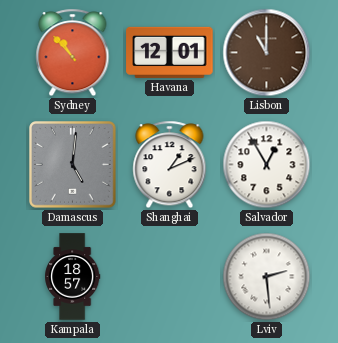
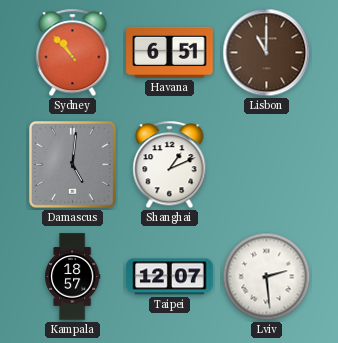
Havana: 12:01 -> 6:51
Salvador: 12:55 -> none
Taipei: none -> 12:07
